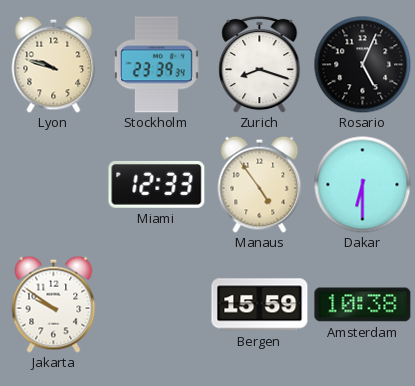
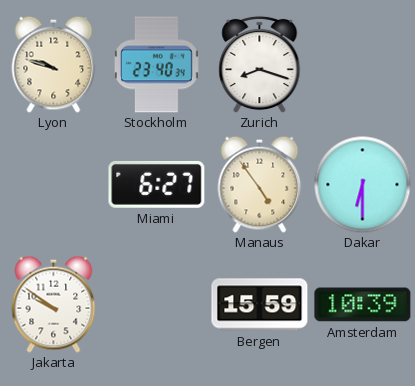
Stockholm: 23:39 -> 23:40
Rosario: 5:04 -> none
Miami: 12:33 -> 6:27
Amsterdam: 10:38 -> 10:39
